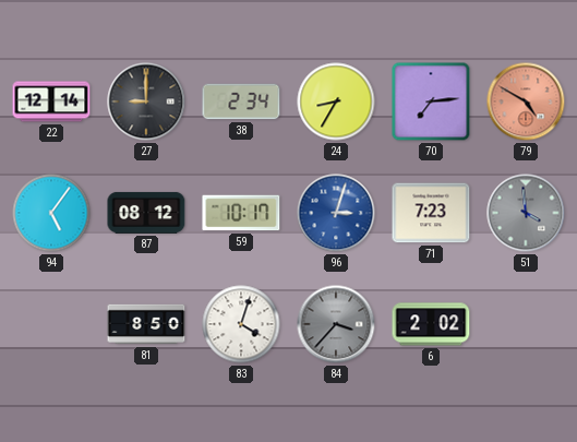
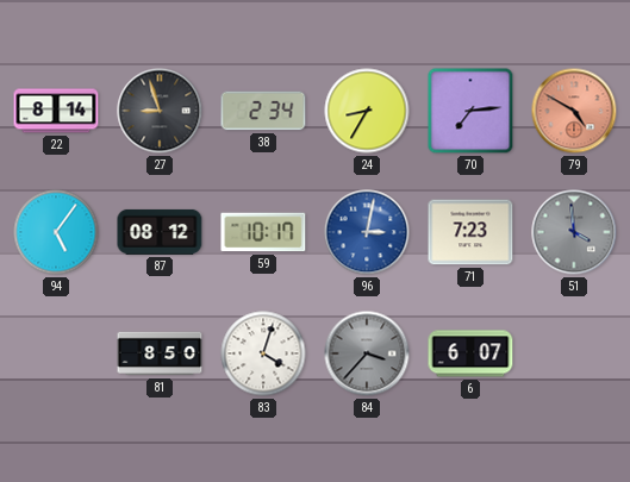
22: 12:14 -> 8:14
27: 9:00 -> 8:57
96: 3:03 -> 3:02
6: 2:02 -> 6:07
